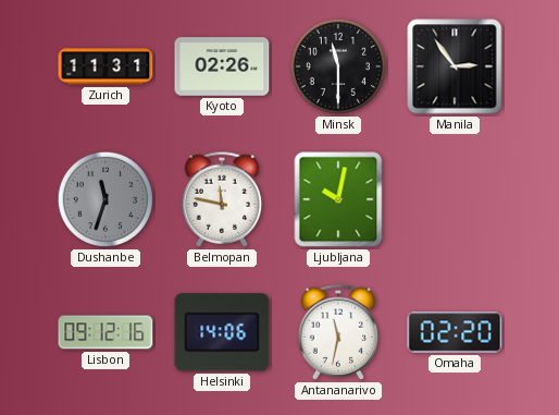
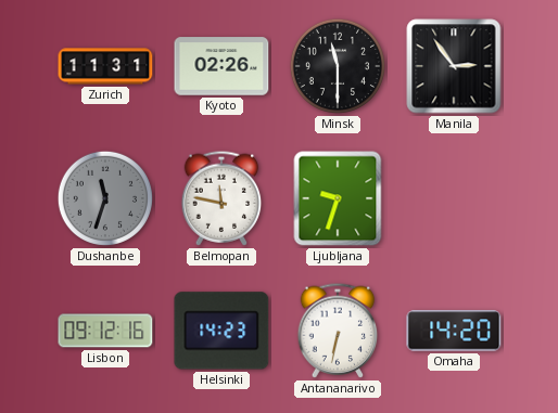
Ljubljana: 10:02 -> 9:33
Helsinki: 14:06 -> 14:23
Antananarivo: 11:32 -> 6:32
Omaha: 02:20 -> 14:20
